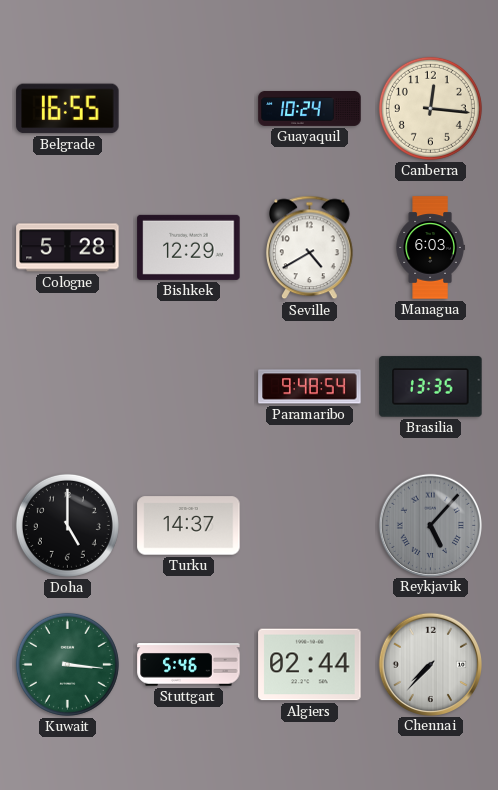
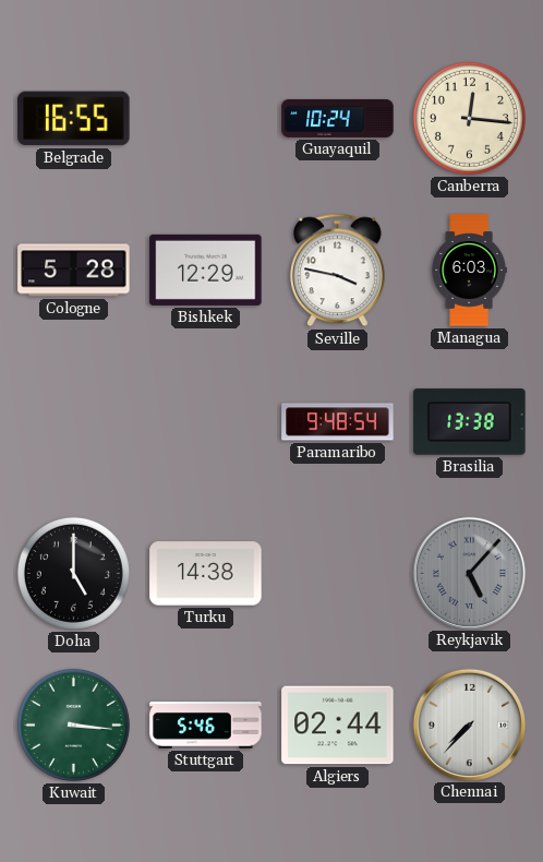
Seville: 4:40 -> 3:47
Brasilia: 13:35 -> 13:38
Turku: 14:37 -> 14:38
